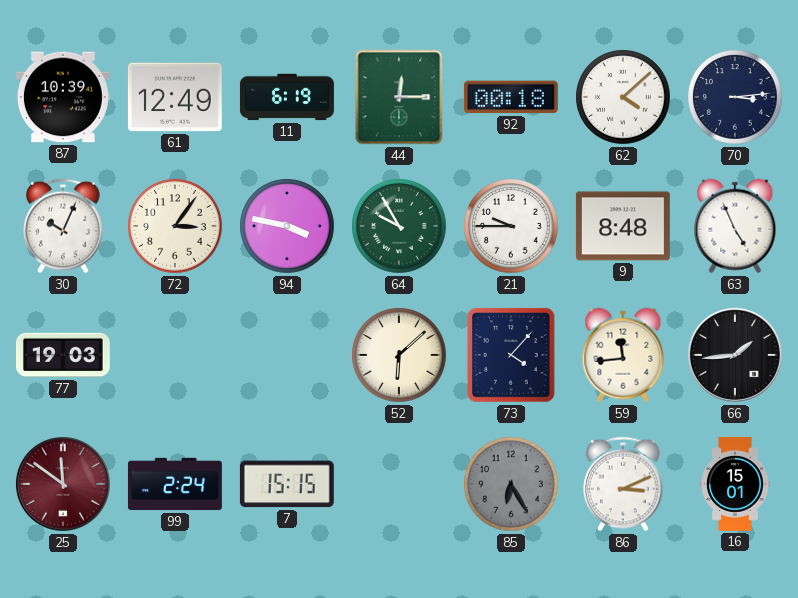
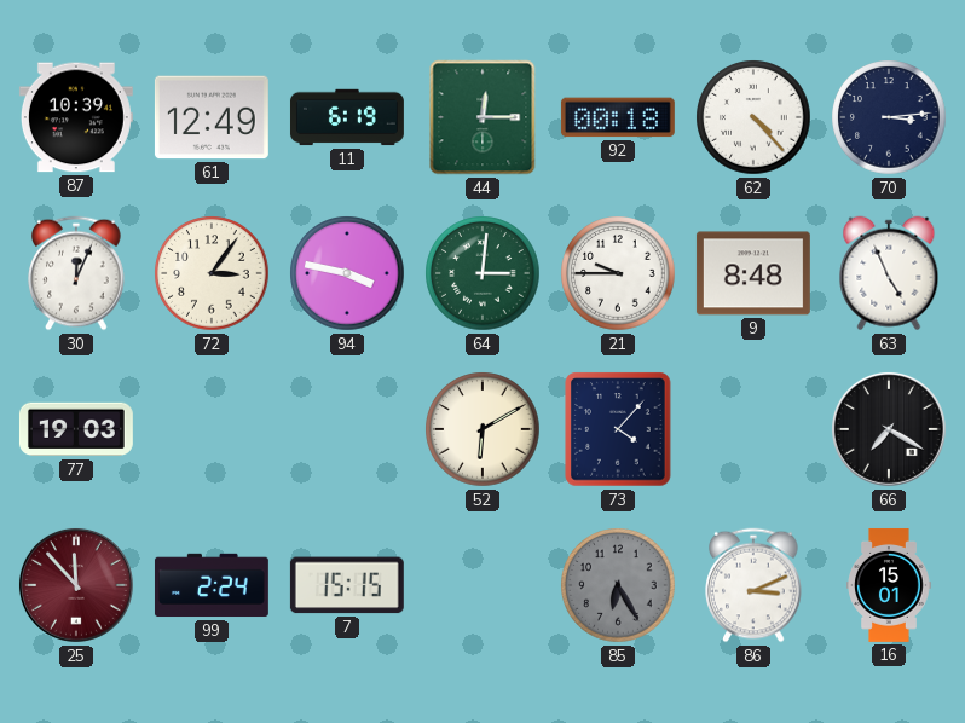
62: 4:08 -> 4:23
30: 10:04 -> 12:04
64: 9:55 -> 3:01
52: 6:08 -> 6:10
59: 11:44 -> none
66: 1:44 -> 7:20
25: 11:51 -> 11:53
